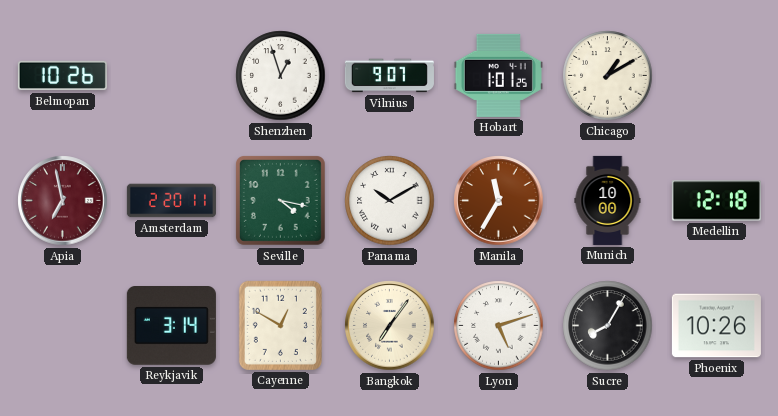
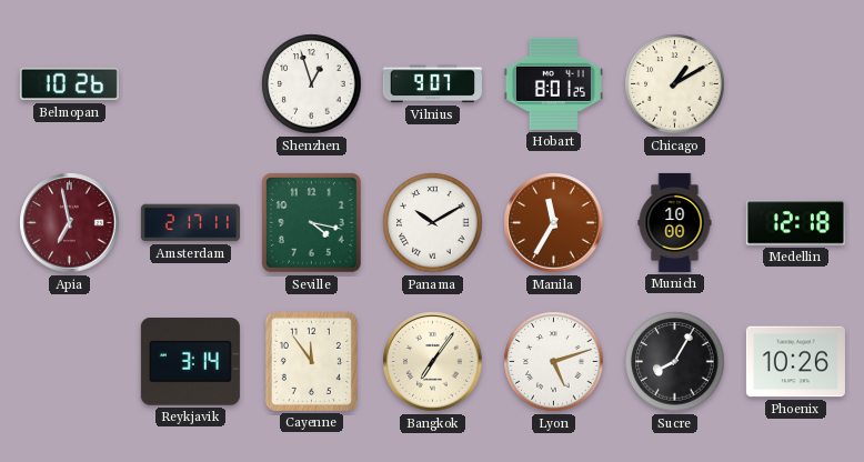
Hobart: 1:01 -> 8:01
Amsterdam: 2:20 -> 2:17
Cayenne: 12:50 -> 11:54
